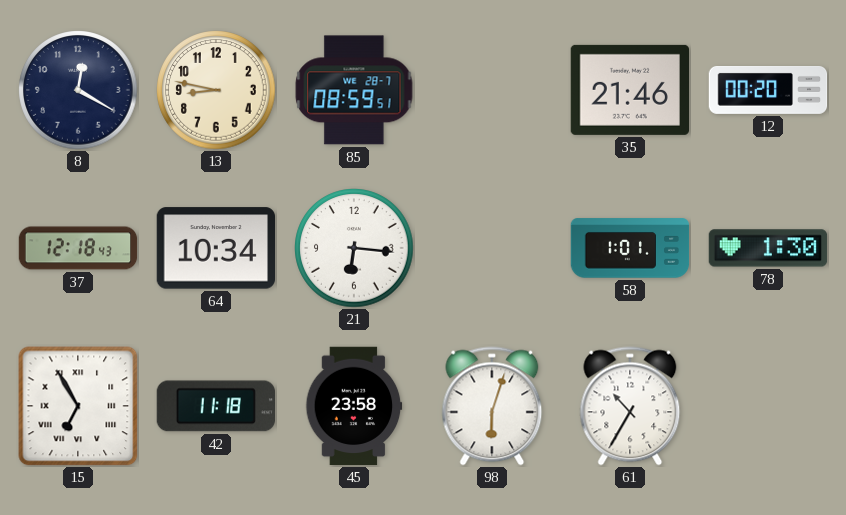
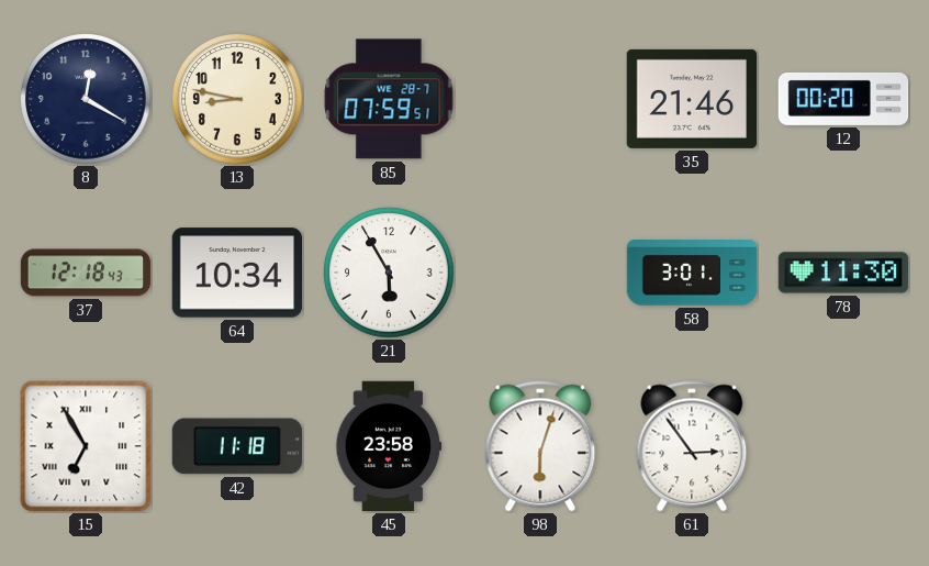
85: 08:59 -> 07:59
21: 6:16 -> 5:55
58: 1:01 -> 3:01
78: 1:30 -> 11:30
61: 10:35 -> 2:54
